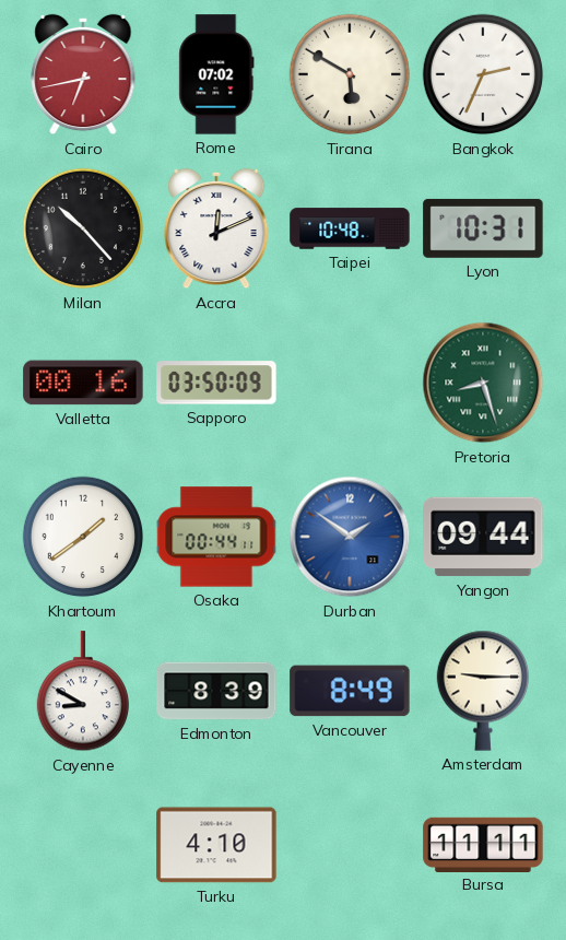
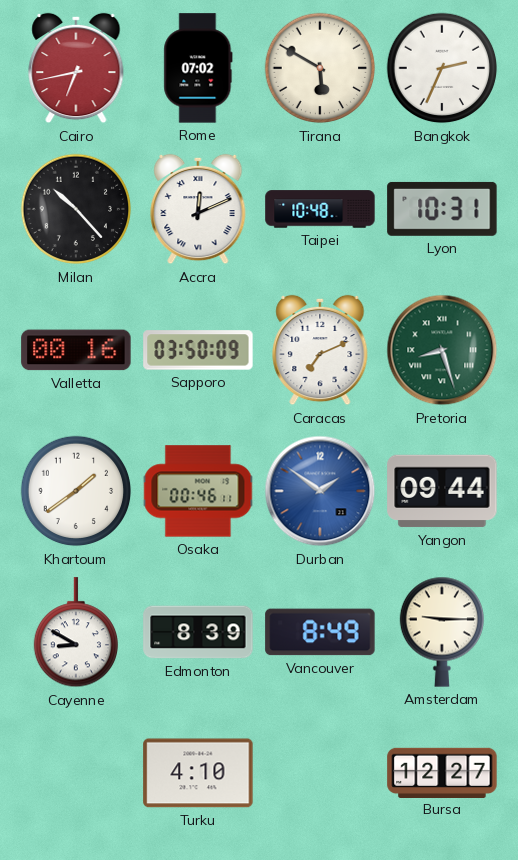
Caracas: none -> 7:11
Osaka: 00:44 -> 00:46
Bursa: 11:11 -> 12:27
